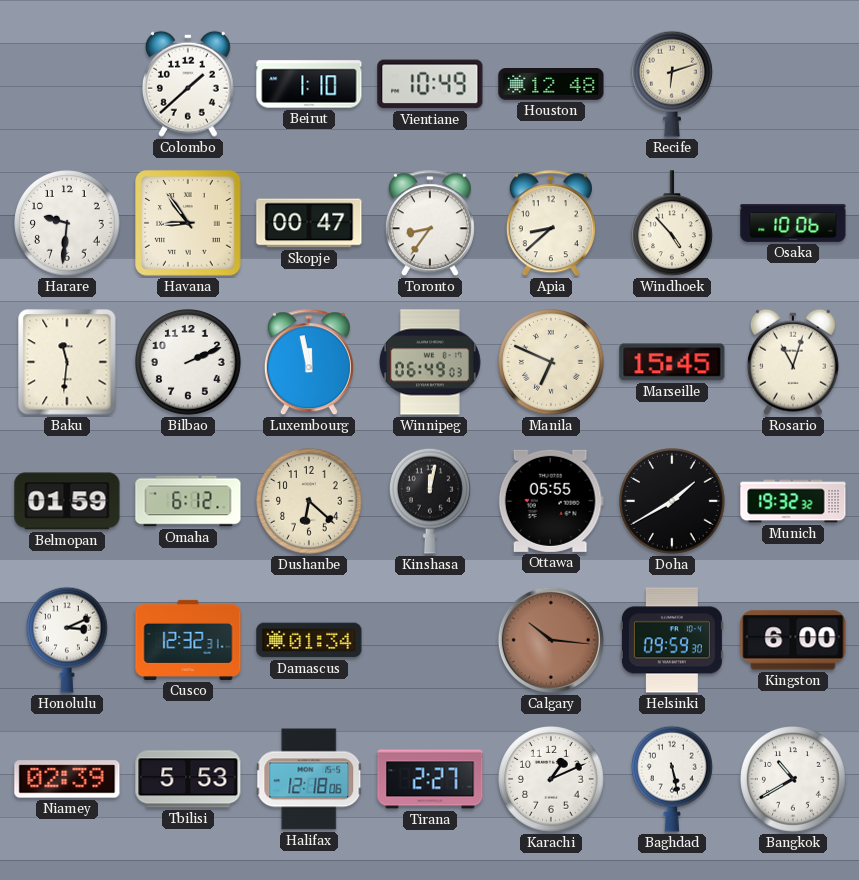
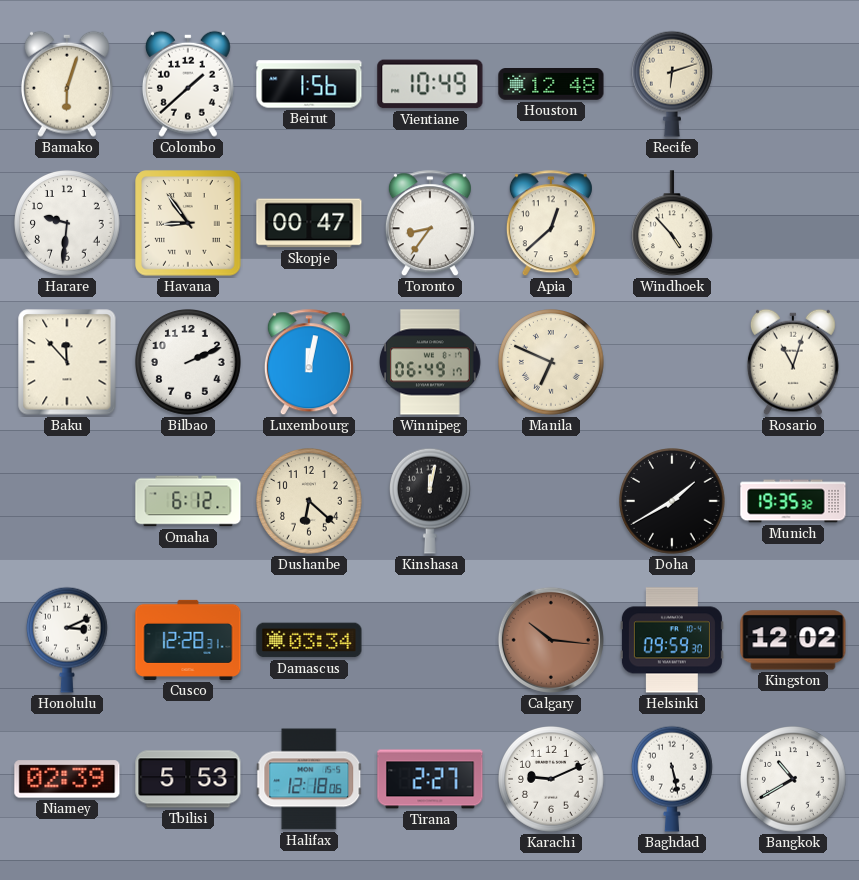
Bamako: none -> 6:03
Beirut: 1:10 -> 1:56
Apia: 8:38 -> 12:38
Osaka: 10:06 -> none
Baku: 11:31 -> 11:53
Luxembourg: 11:58 -> 12:02
Winnipeg: 06:49:03 -> 06:49:17
Marseille: 15:45 -> none
Belmopan: 01:59 -> none
Ottawa: 05:55 -> none
Munich: 19:32 -> 19:35
Cusco: 12:32 -> 12:28
Damascus: 01:34 -> 03:34
Kingston: 6:00 -> 12:02
Karachi: 1:11 -> 9:11
